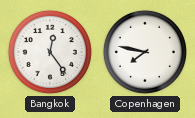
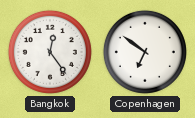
Copenhagen: 7:47 -> 6:51
